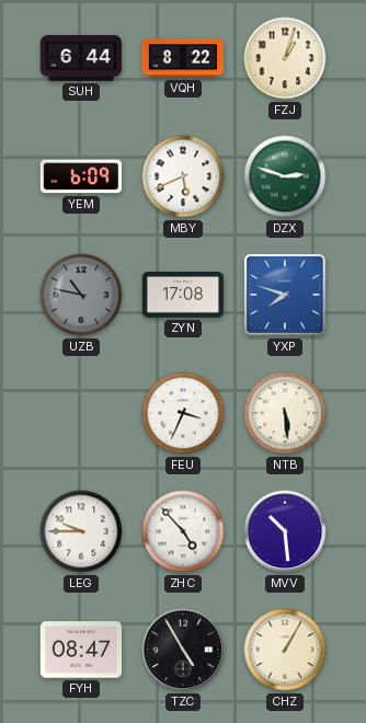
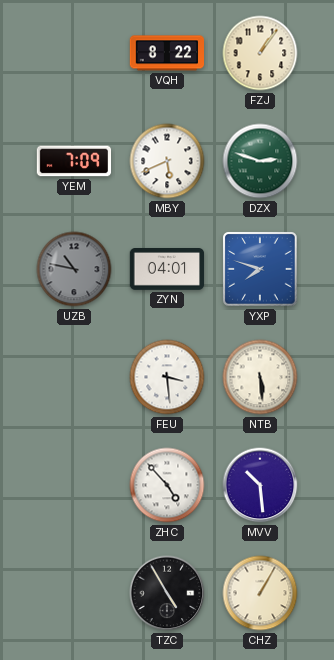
SUH: 6:44 -> none
FZJ: 1:03 -> 1:06
YEM: 6:09 -> 7:09
ZYN: 17:08 -> 04:01
FEU: 3:34 -> 3:29
LEG: 9:45 -> none
FYH: 08:47 -> none
